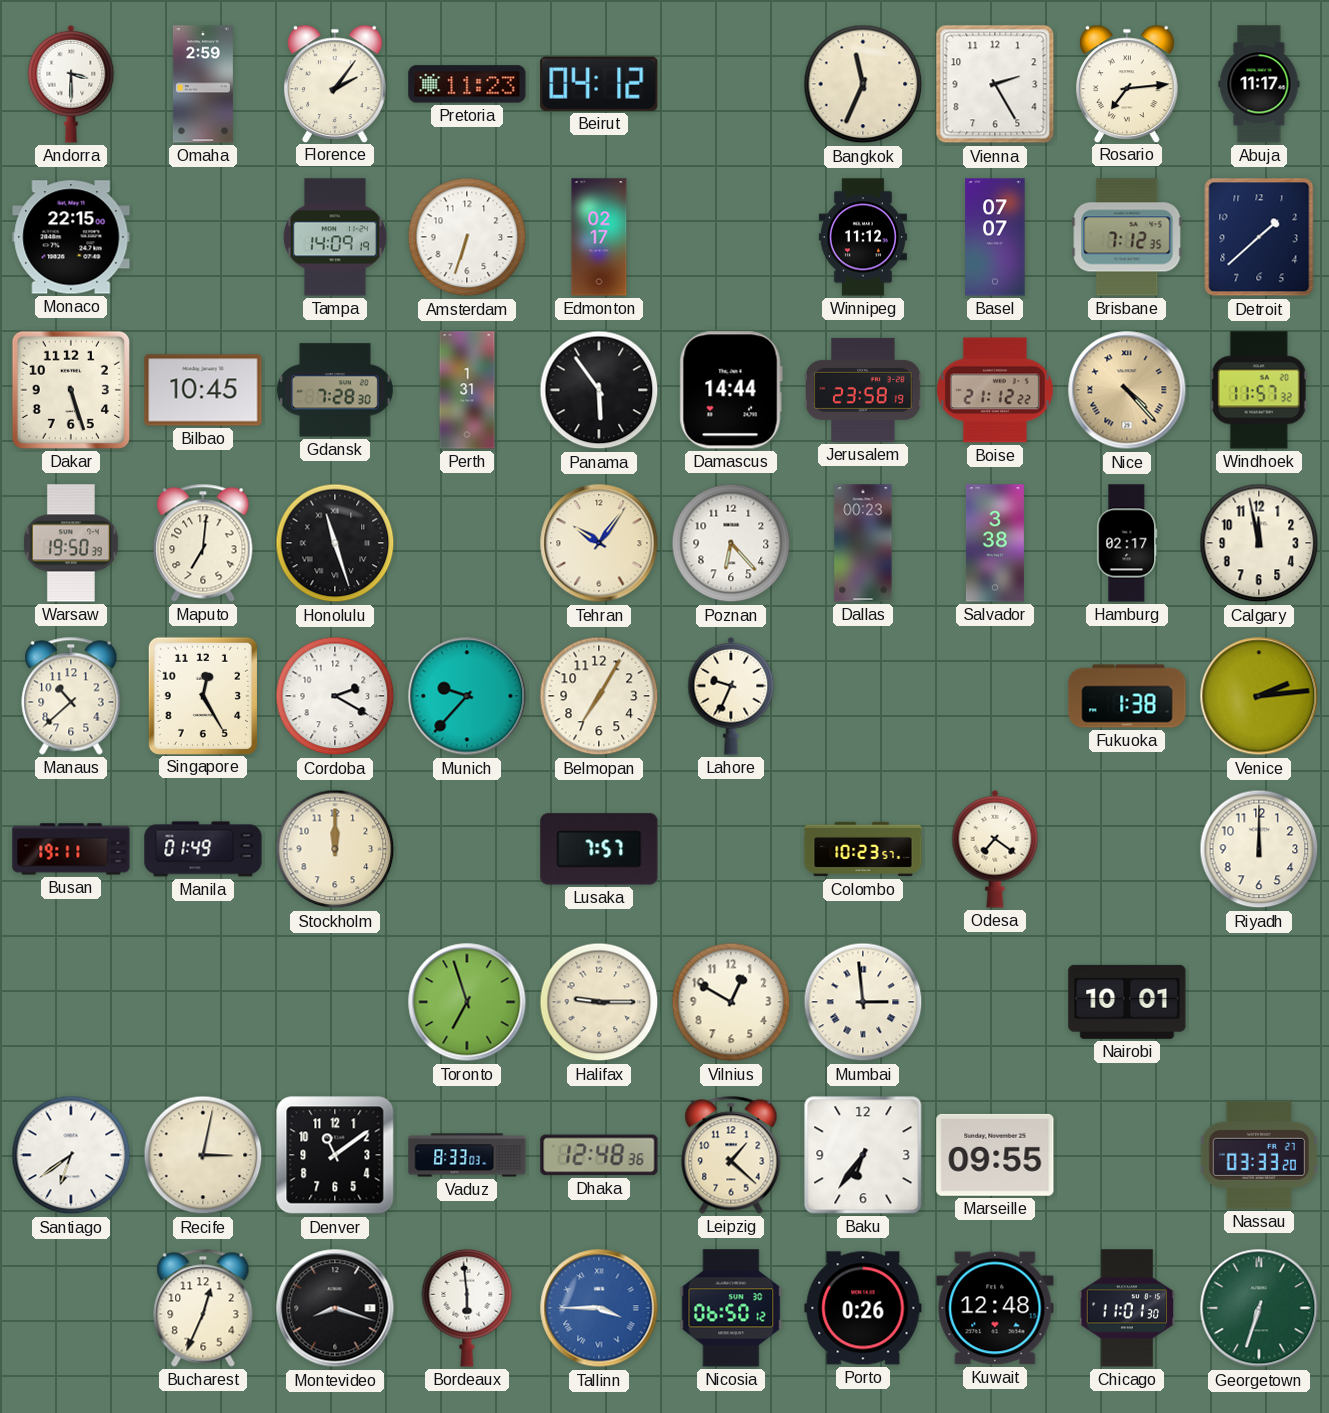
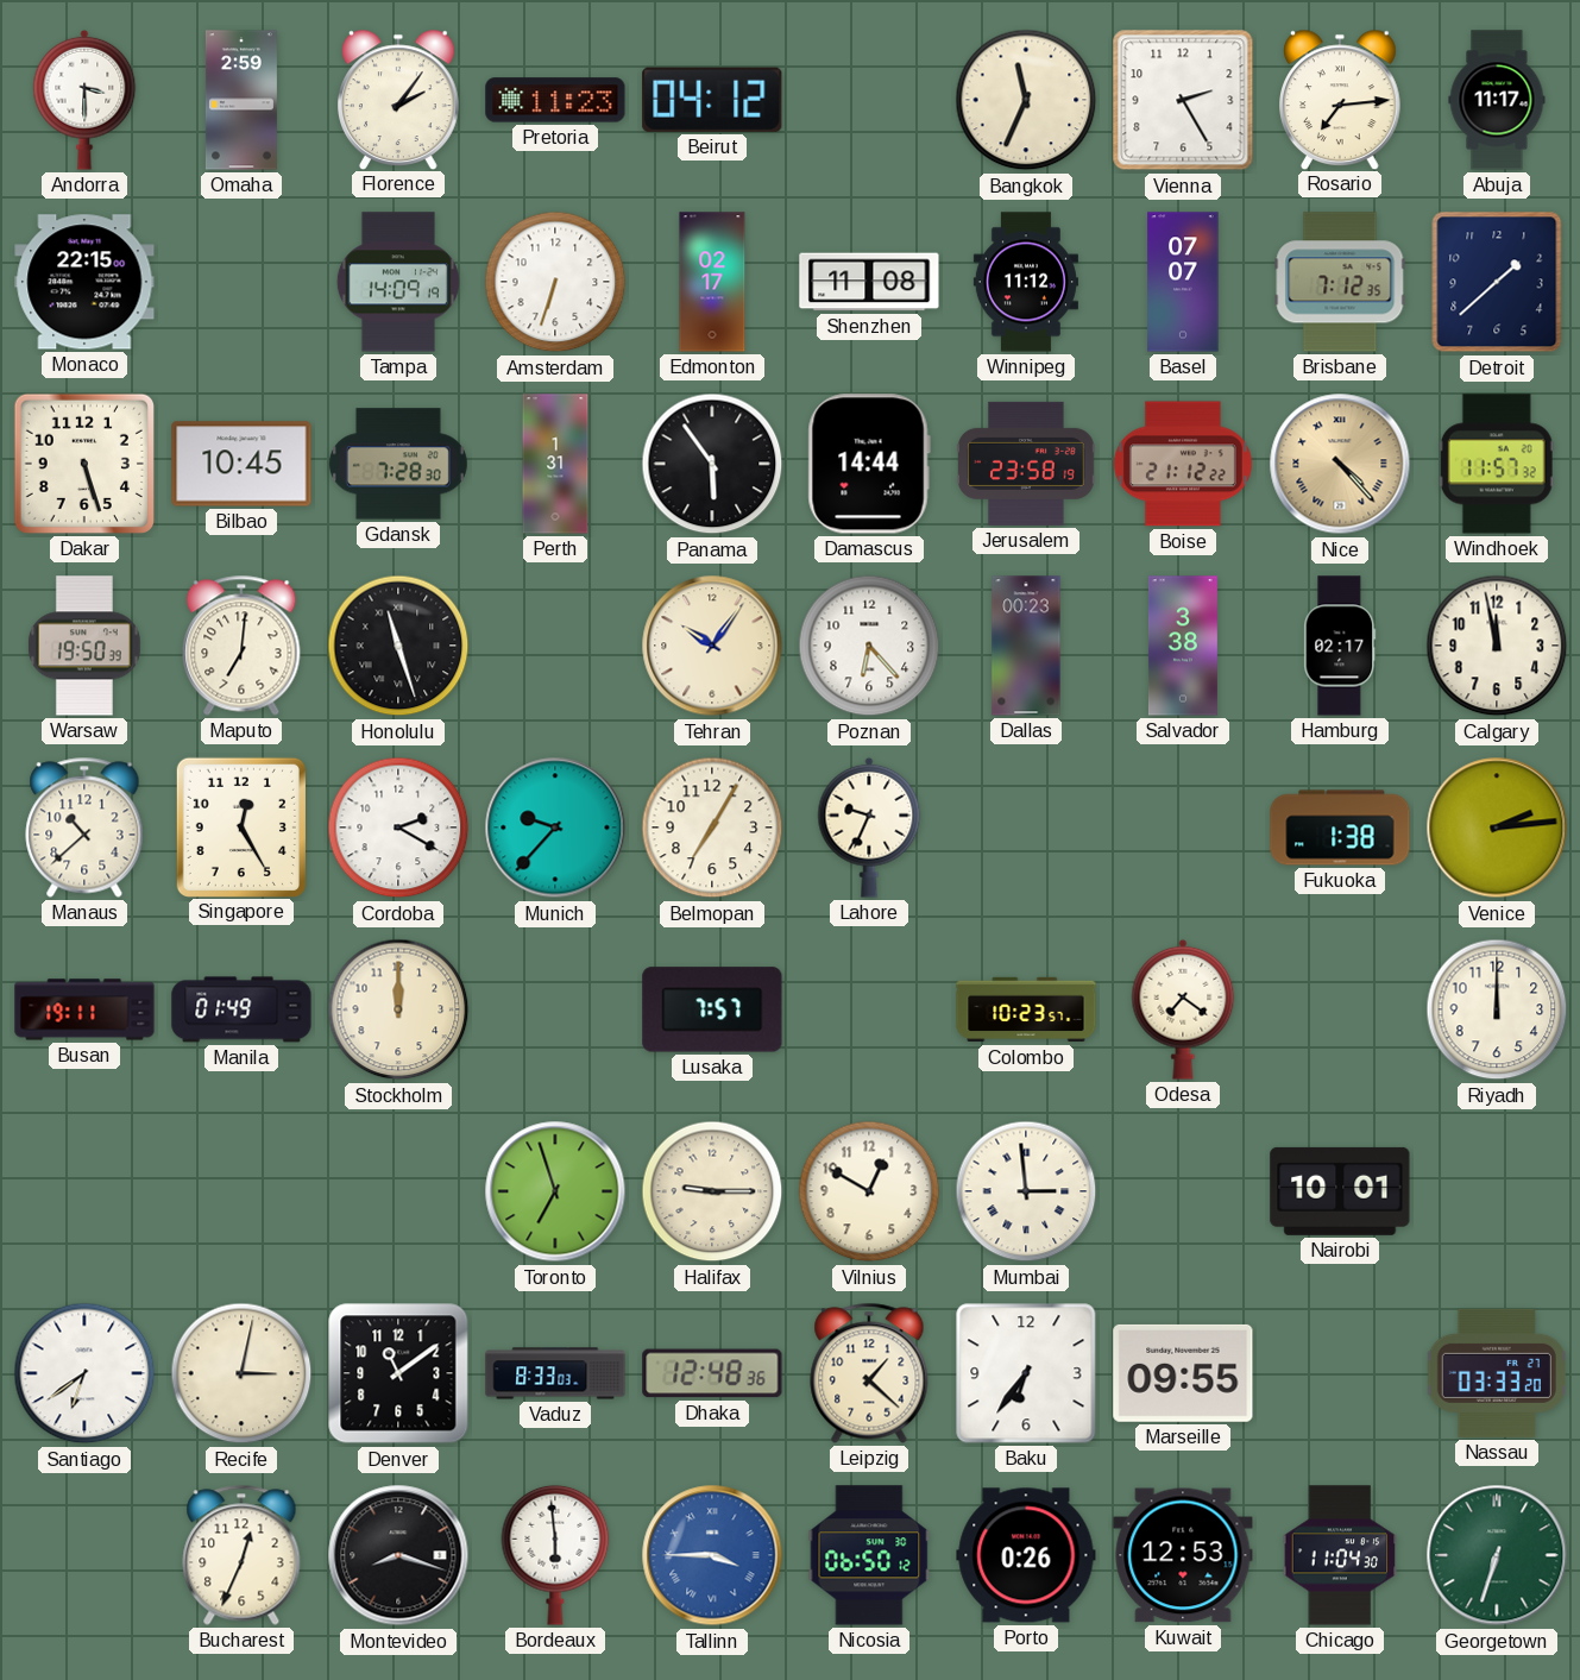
Shenzhen: none -> 11:08
Kuwait: 12:48 -> 12:53
Chicago: 11:01 -> 11:04
